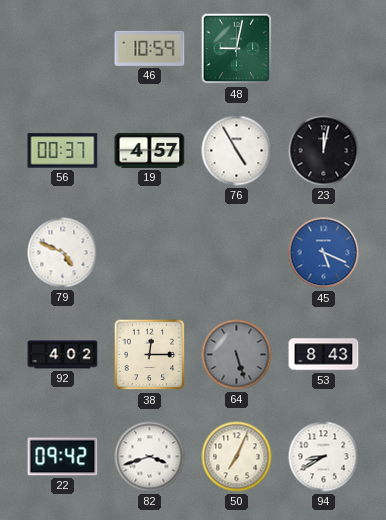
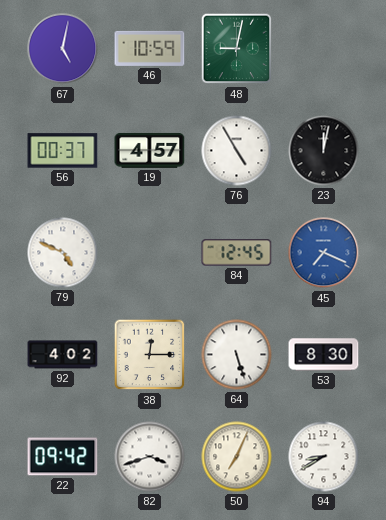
67: none -> 5:02
84: none -> 12:45
45: 5:19 -> 7:19
64 dial: grey -> white
53: 8:43 -> 8:30
